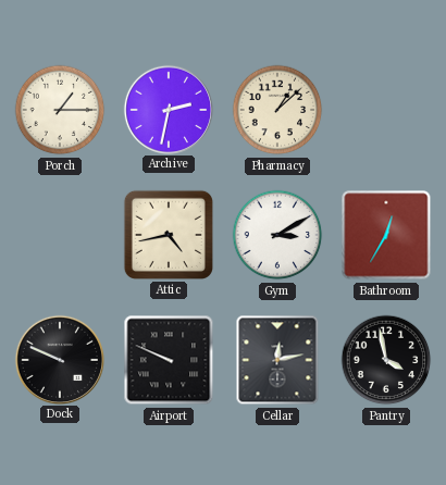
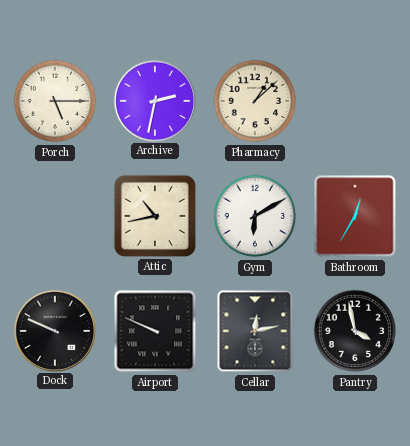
Porch: 1:15 -> 5:15
Attic: 4:43 -> 10:43
Gym: 3:10 -> 6:10
